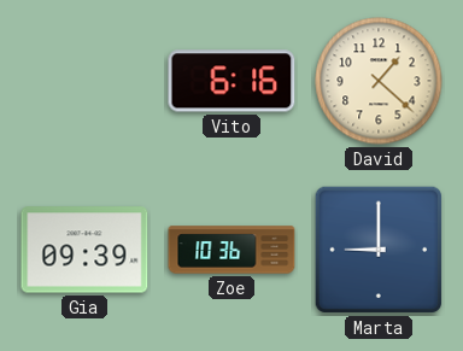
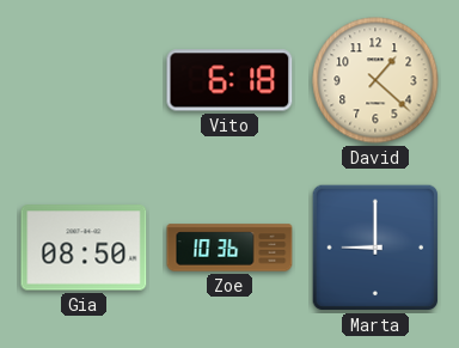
Vito: 6:16 -> 6:18
Gia: 09:39 -> 08:50
